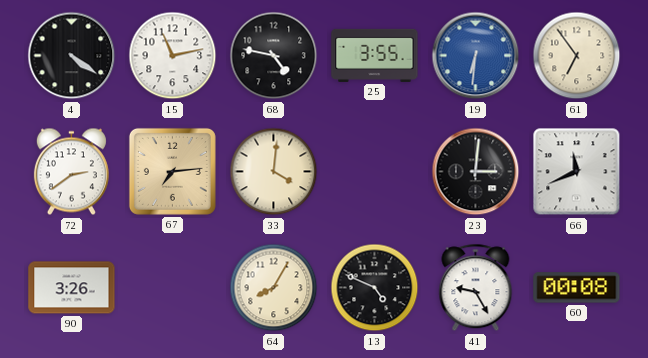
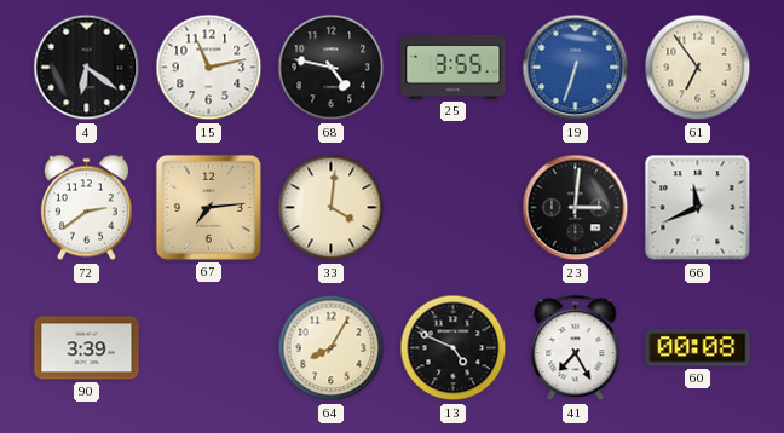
4: 4:21 -> 6:21
19: 6:31 -> 6:33
90: 3:26 -> 3:39
41: 9:25 -> 7:25
